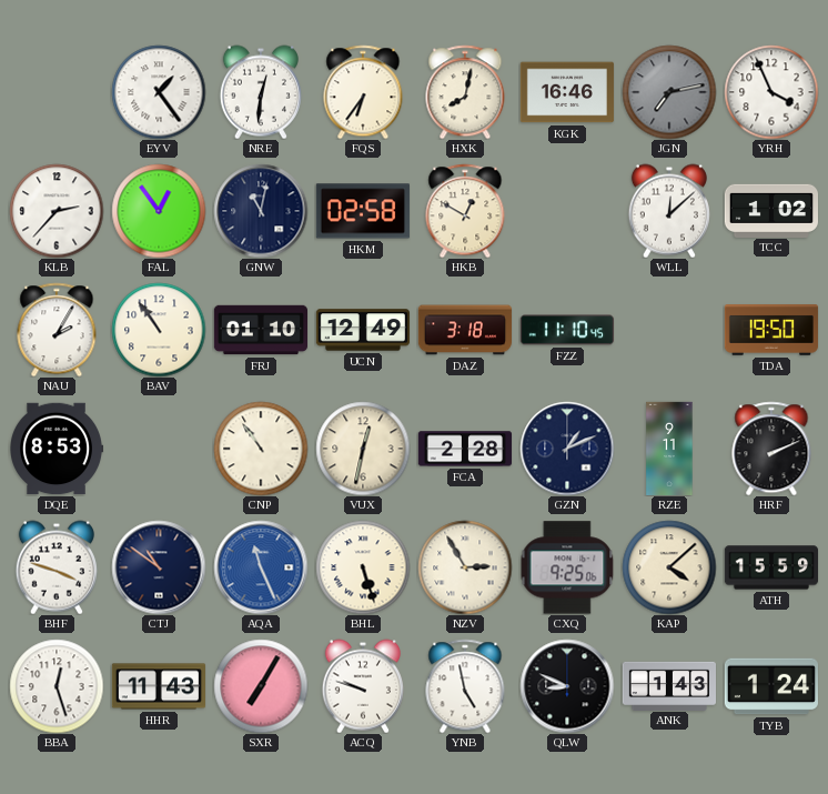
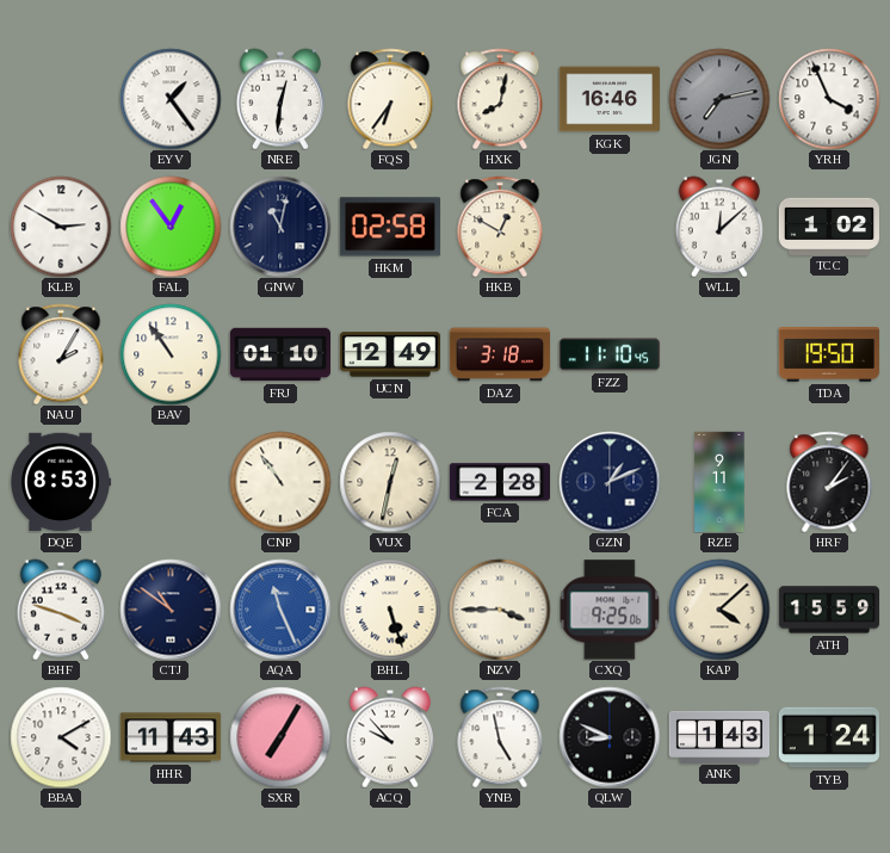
KLB: 2:37 -> 2:50
HRF: 2:11 -> 2:06
NZV: 2:55 -> 3:45
BBA: 12:27 -> 4:10
ACQ: 9:48 -> 9:53
